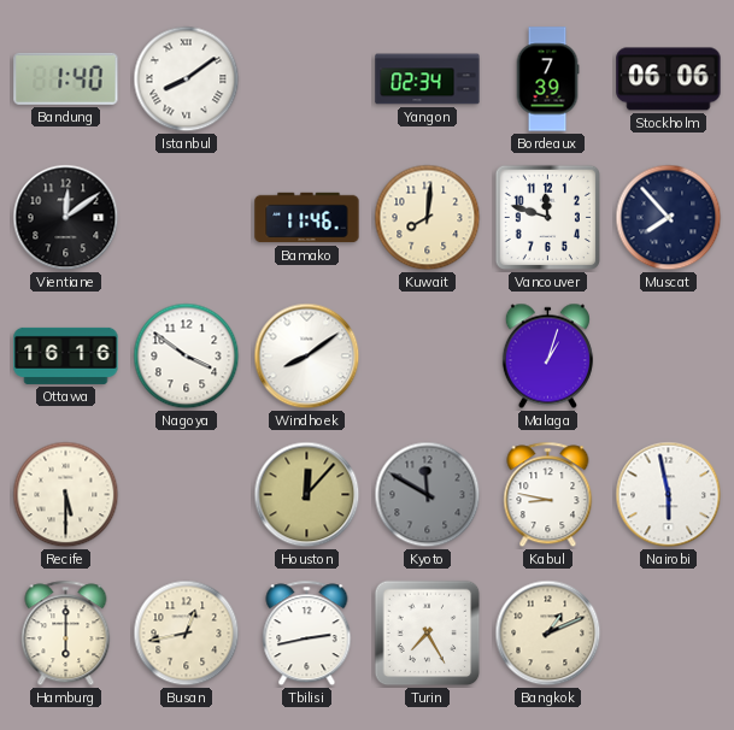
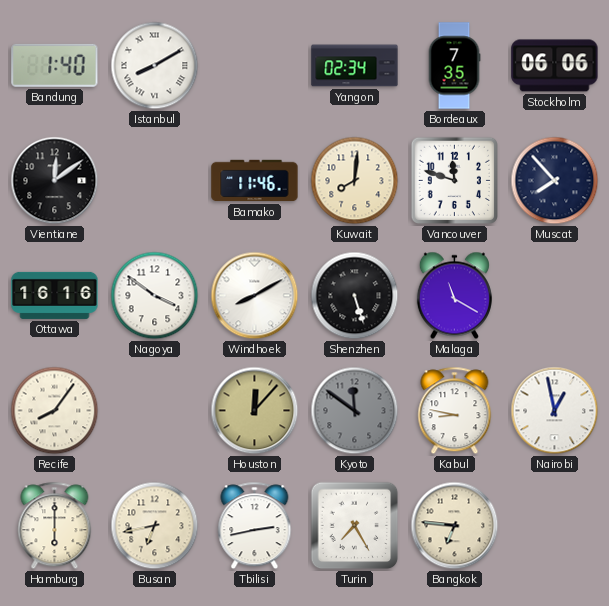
Istanbul: 8:09 -> 8:10
Bordeaux: 7:39 -> 7:35
Windhoek: 8:09 -> 8:10
Shenzhen: none -> 5:27
Malaga: 1:03 -> 11:20
Recife: 5:30 -> 8:06
Kyoto: 11:50 -> 11:51
Nairobi: 5:58 -> 12:58
Busan: 12:43 -> 6:43
Bangkok: 1:11 -> 6:46
